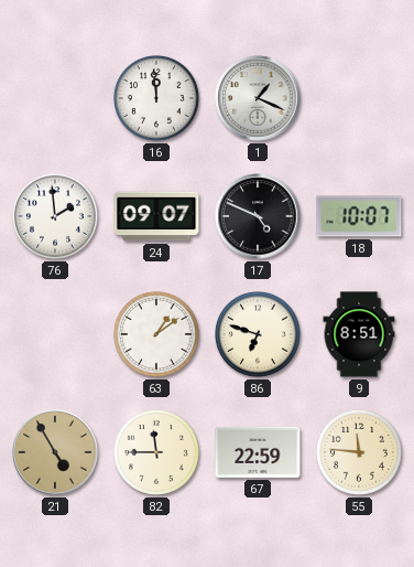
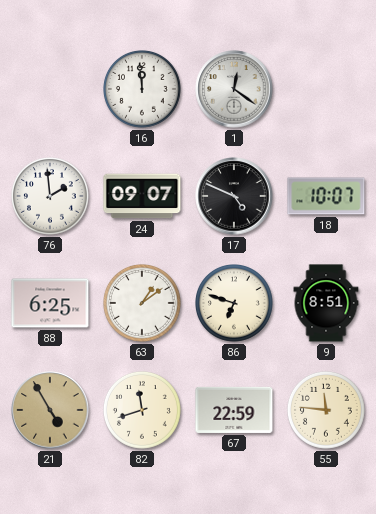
1: 1:19 -> 12:21
88: none -> 6:25
82: 11:45 -> 11:42
